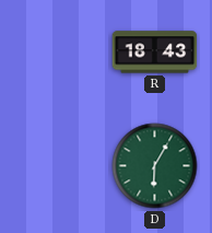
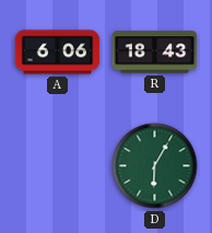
A: none -> 6:06
